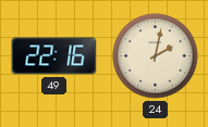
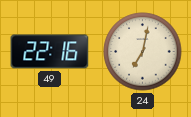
24: 2:02 -> 7:02
